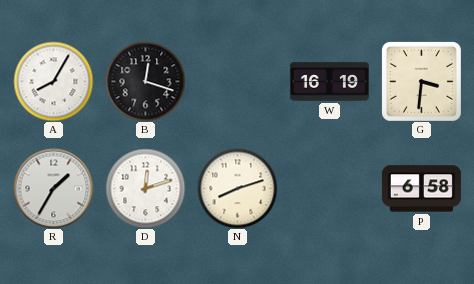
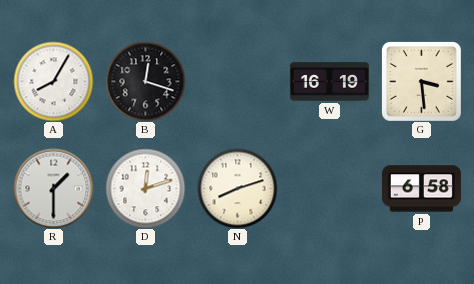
G: 3:31 -> 3:29
R: 1:35 -> 1:30
